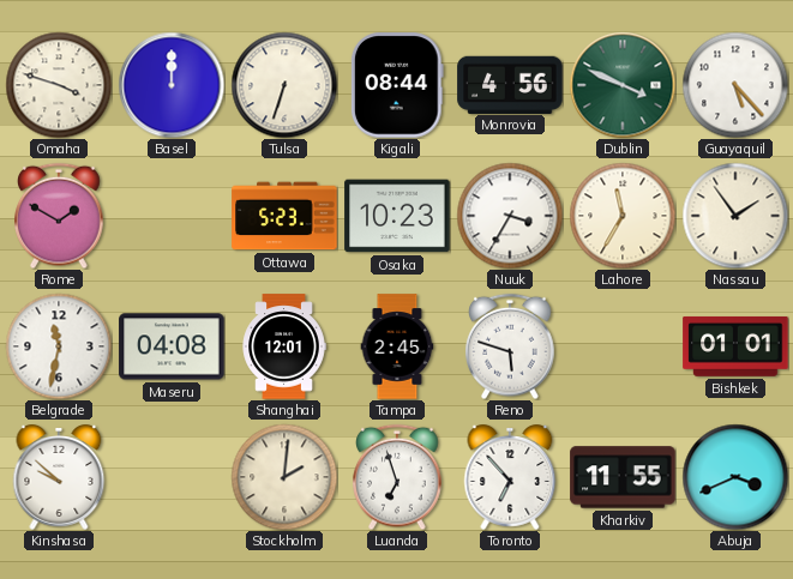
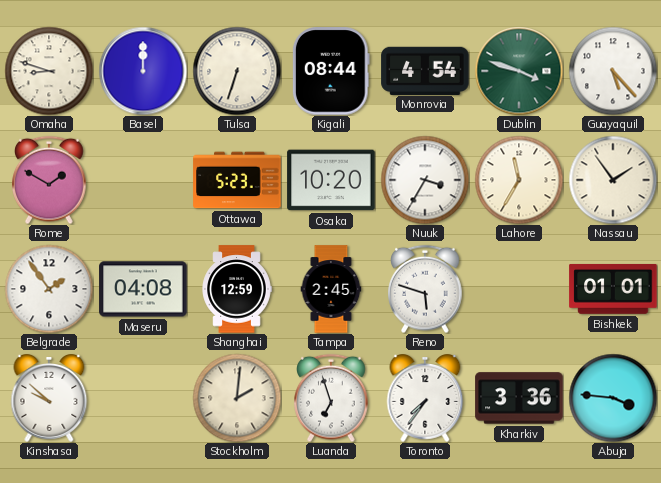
Omaha: 3:48 -> 8:48
Monrovia: 4:56 -> 4:54
Dublin: 3:49 -> 3:48
Osaka: 10:23 -> 10:20
Belgrade: 11:32 -> 1:54
Shanghai: 12:01 -> 12:59
Toronto: 6:53 -> 7:36
Kharkiv: 11:55 -> 3:36
Abuja: 3:41 -> 3:46
